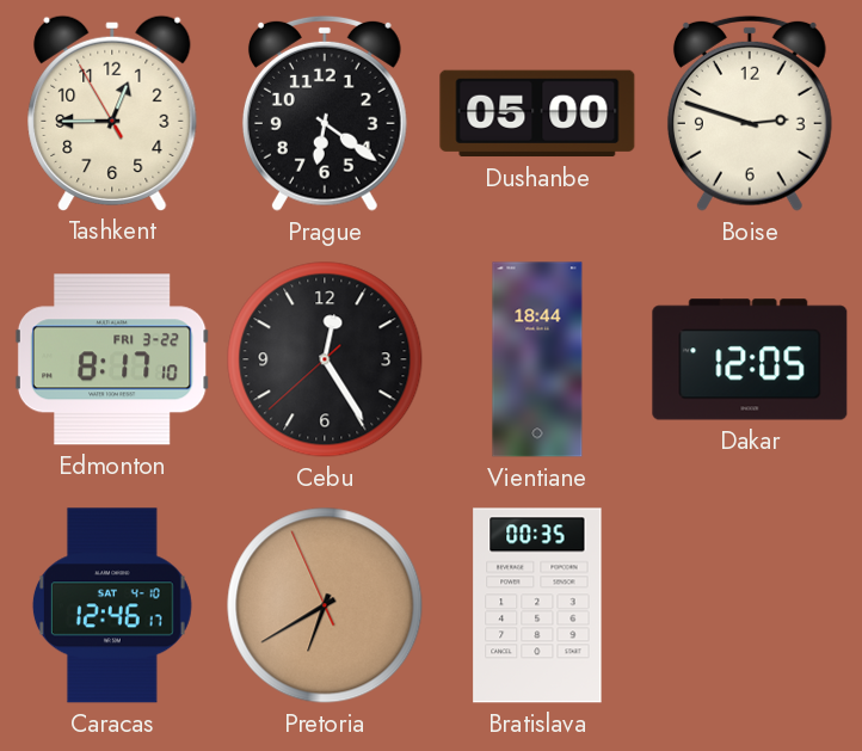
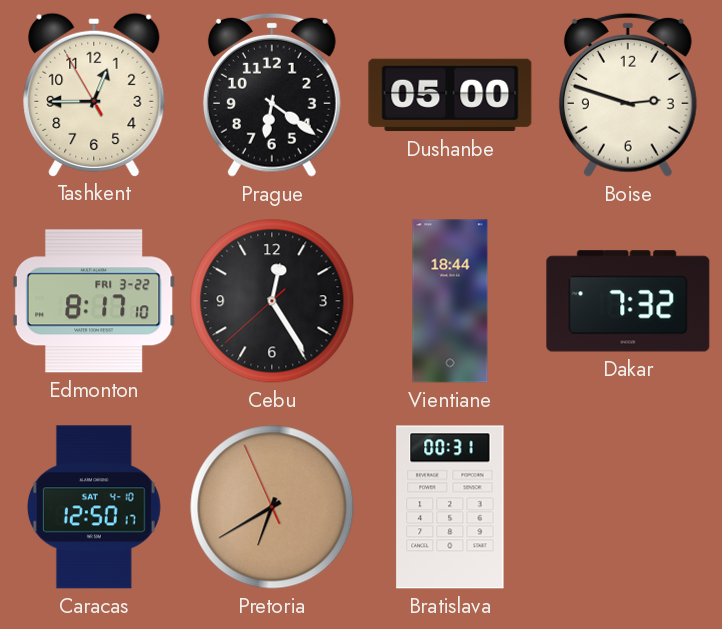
Dakar: 12:05 -> 7:32
Caracas: 12:46 -> 12:50
Bratislava: 00:35 -> 00:31
